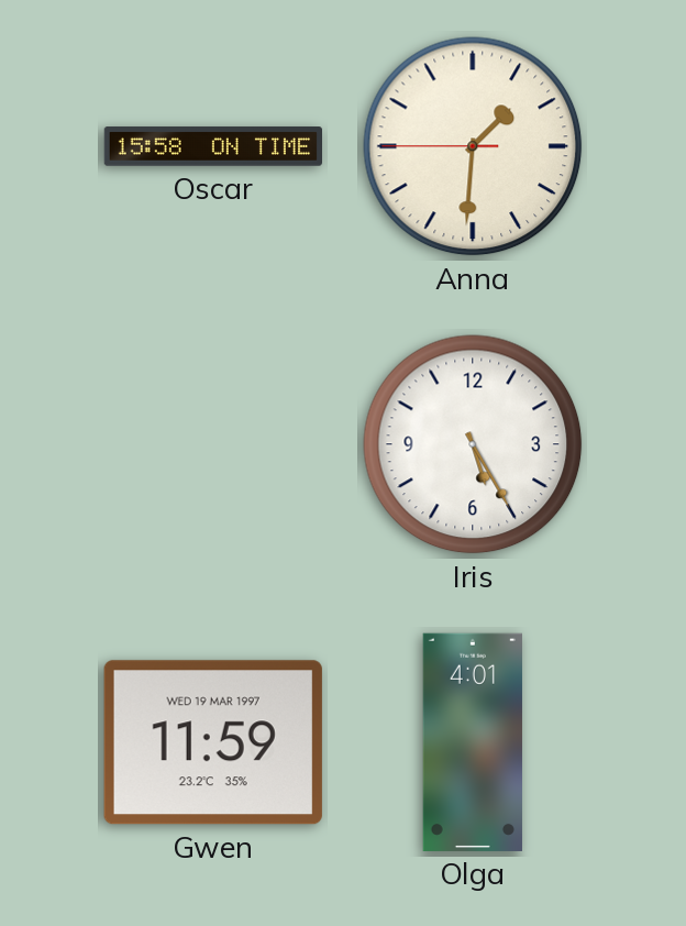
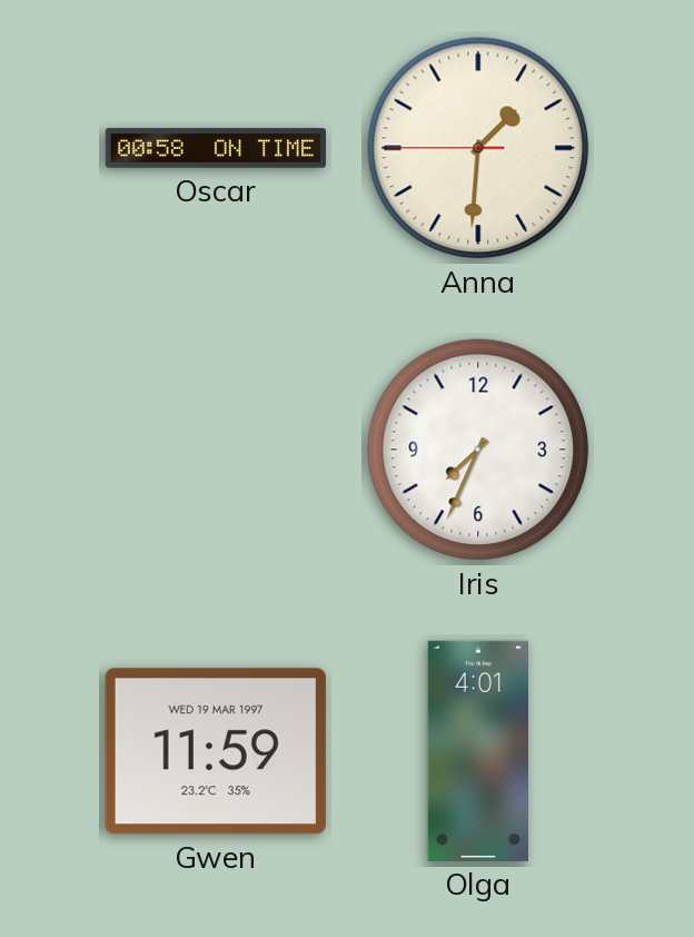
Oscar: 15:58 -> 00:58
Iris: 5:25 -> 7:34
